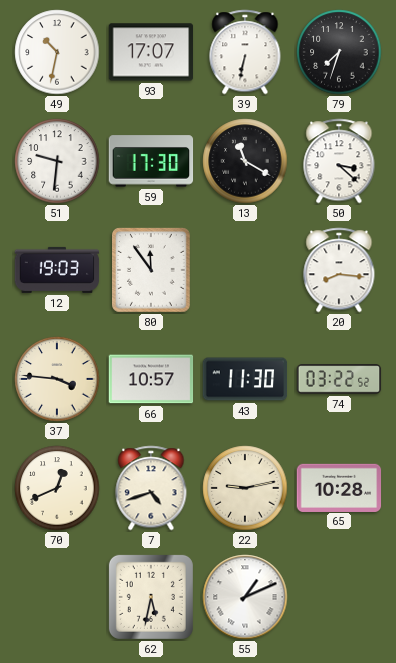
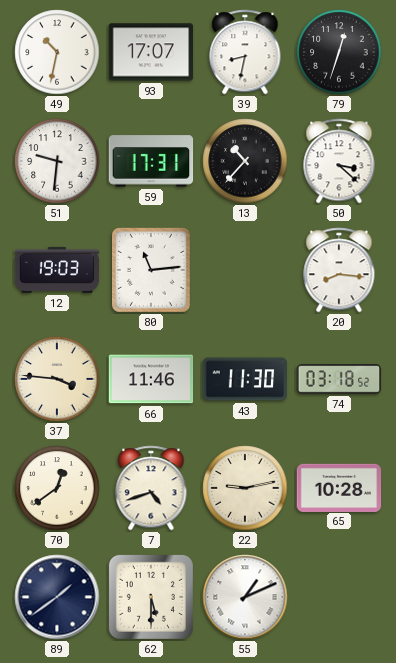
39: 6:32 -> 8:32
79: 7:33 -> 12:33
59: 17:30 -> 17:31
13: 11:20 -> 10:37
80: 11:54 -> 11:14
66: 10:57 -> 11:46
74: 03:22 -> 03:18
70: 12:41 -> 12:39
89: none -> 1:39
62: 5:32 -> 5:30
